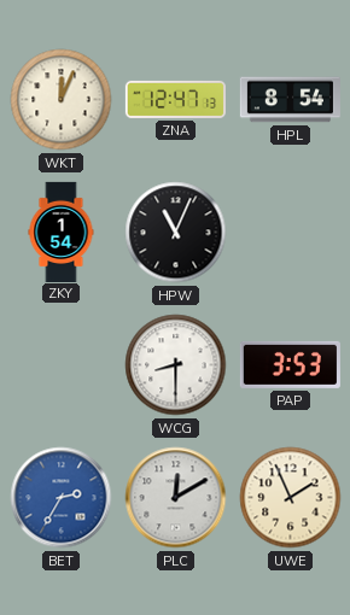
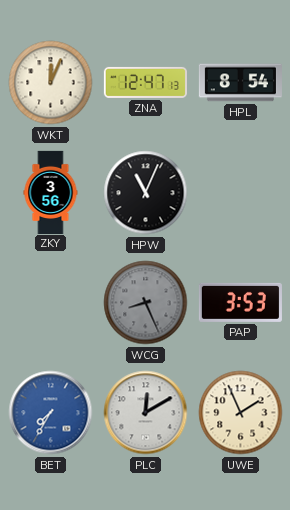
ZKY: 1:54 -> 3:56
WCG: 8:30 -> 8:26
WCG dial: white -> grey
BET: 2:35 -> 7:35
